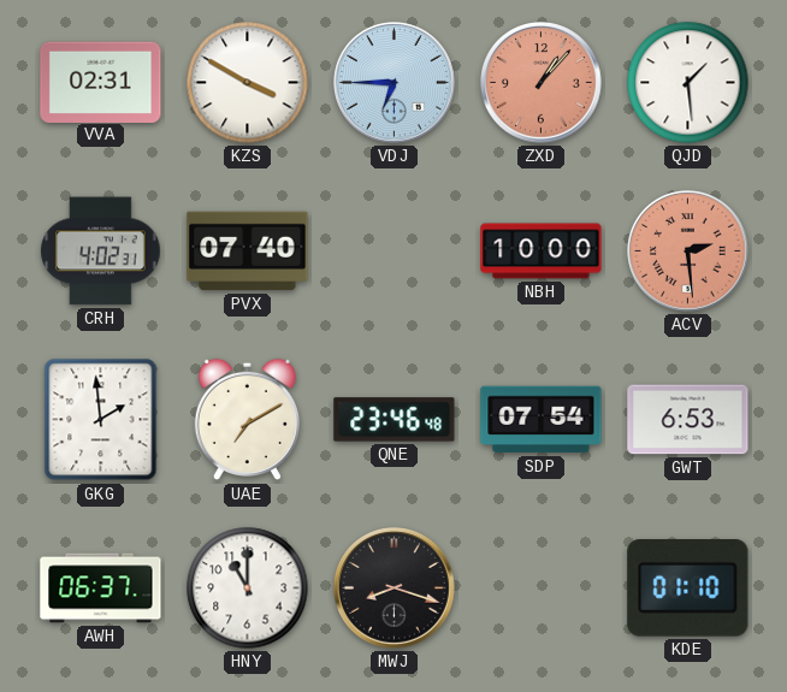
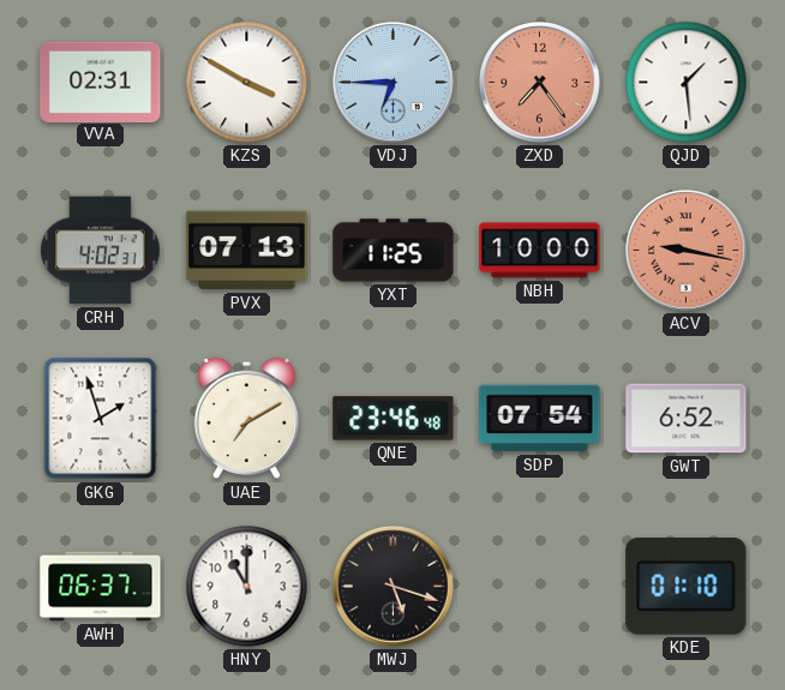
ZXD: 1:07 -> 7:24
PVX: 07:40 -> 07:13
YXT: none -> 11:25
ACV: 2:29 -> 9:17
GKG: 1:59 -> 1:57
GWT: 6:53 -> 6:52
MWJ: 8:18 -> 5:18
